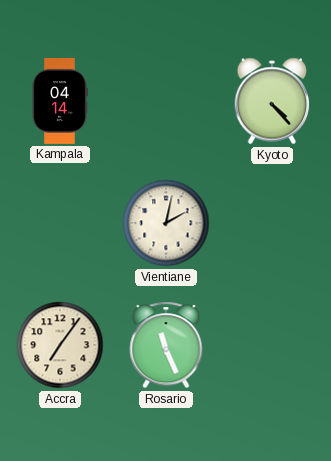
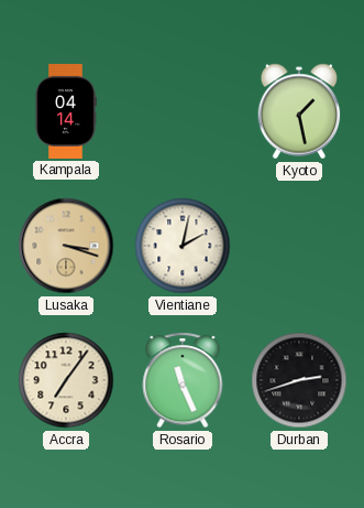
Kyoto: 4:23 -> 1:28
Lusaka: none -> 3:18
Durban: none -> 2:42
